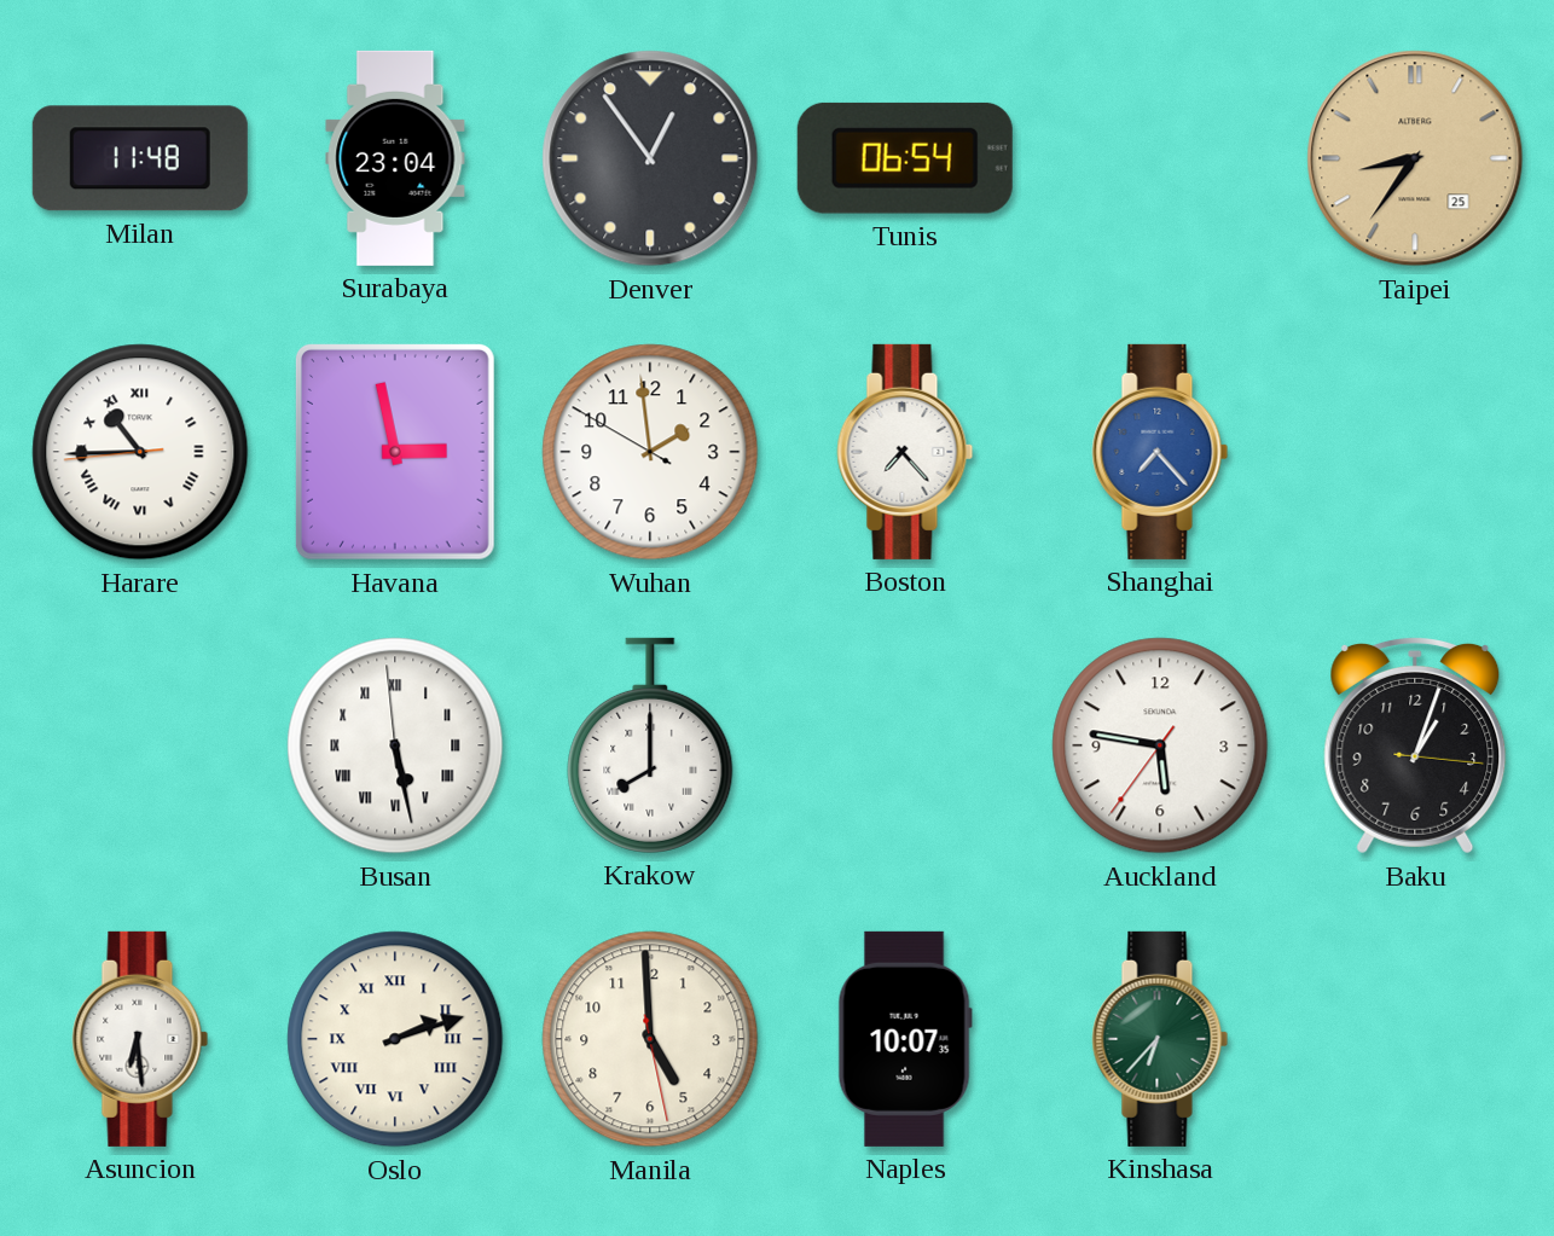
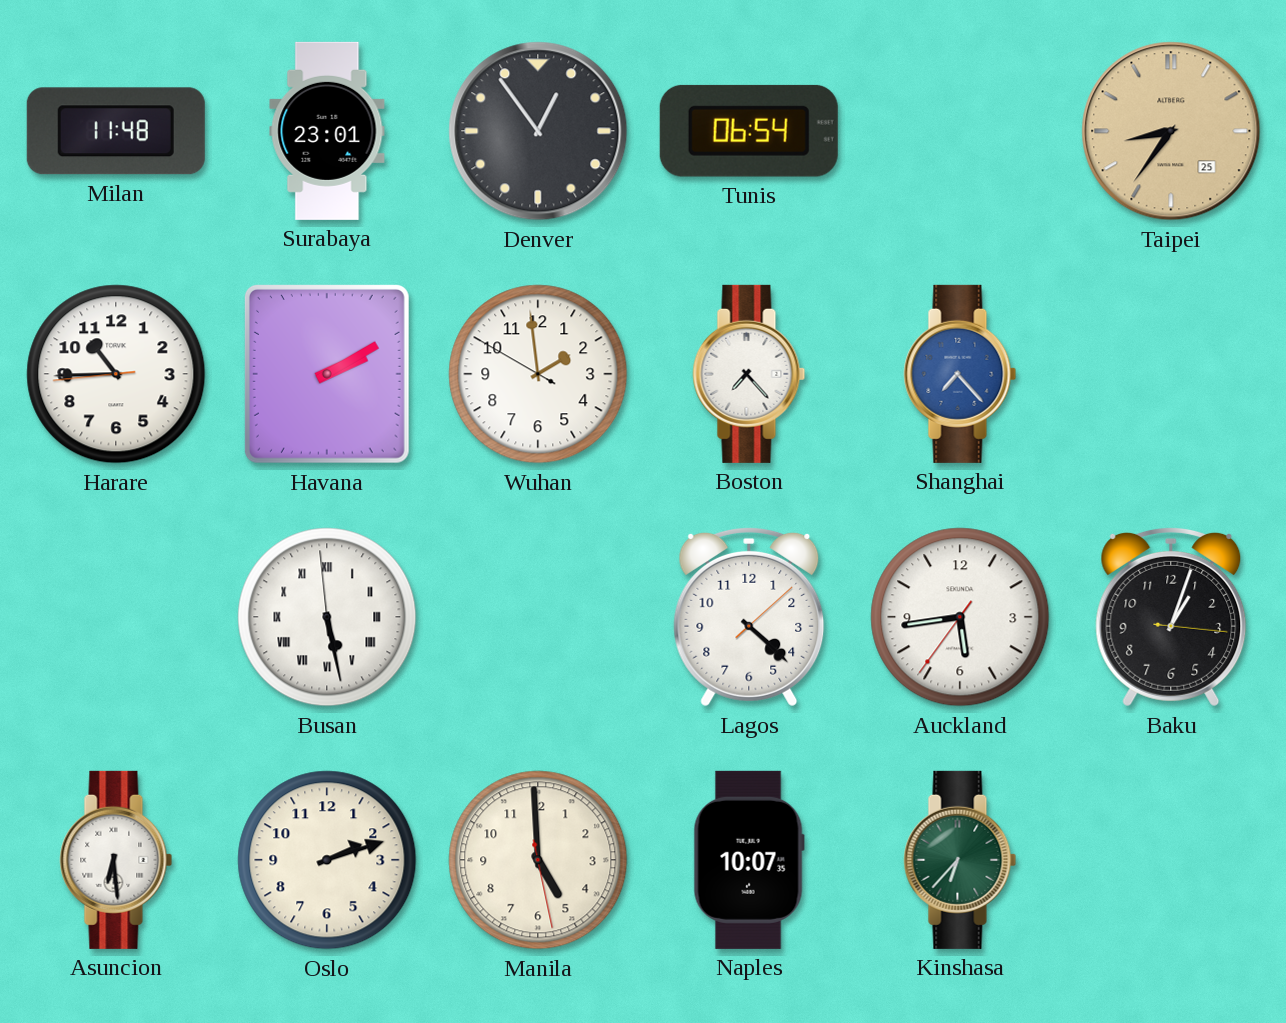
Surabaya: 23:04 -> 23:01
Harare numerals: Roman -> Arabic
Havana: 2:58 -> 2:10
Krakow: 8:00 -> none
Lagos: none -> 4:22
Auckland: 5:46 -> 5:43
Oslo numerals: Roman -> Arabic
